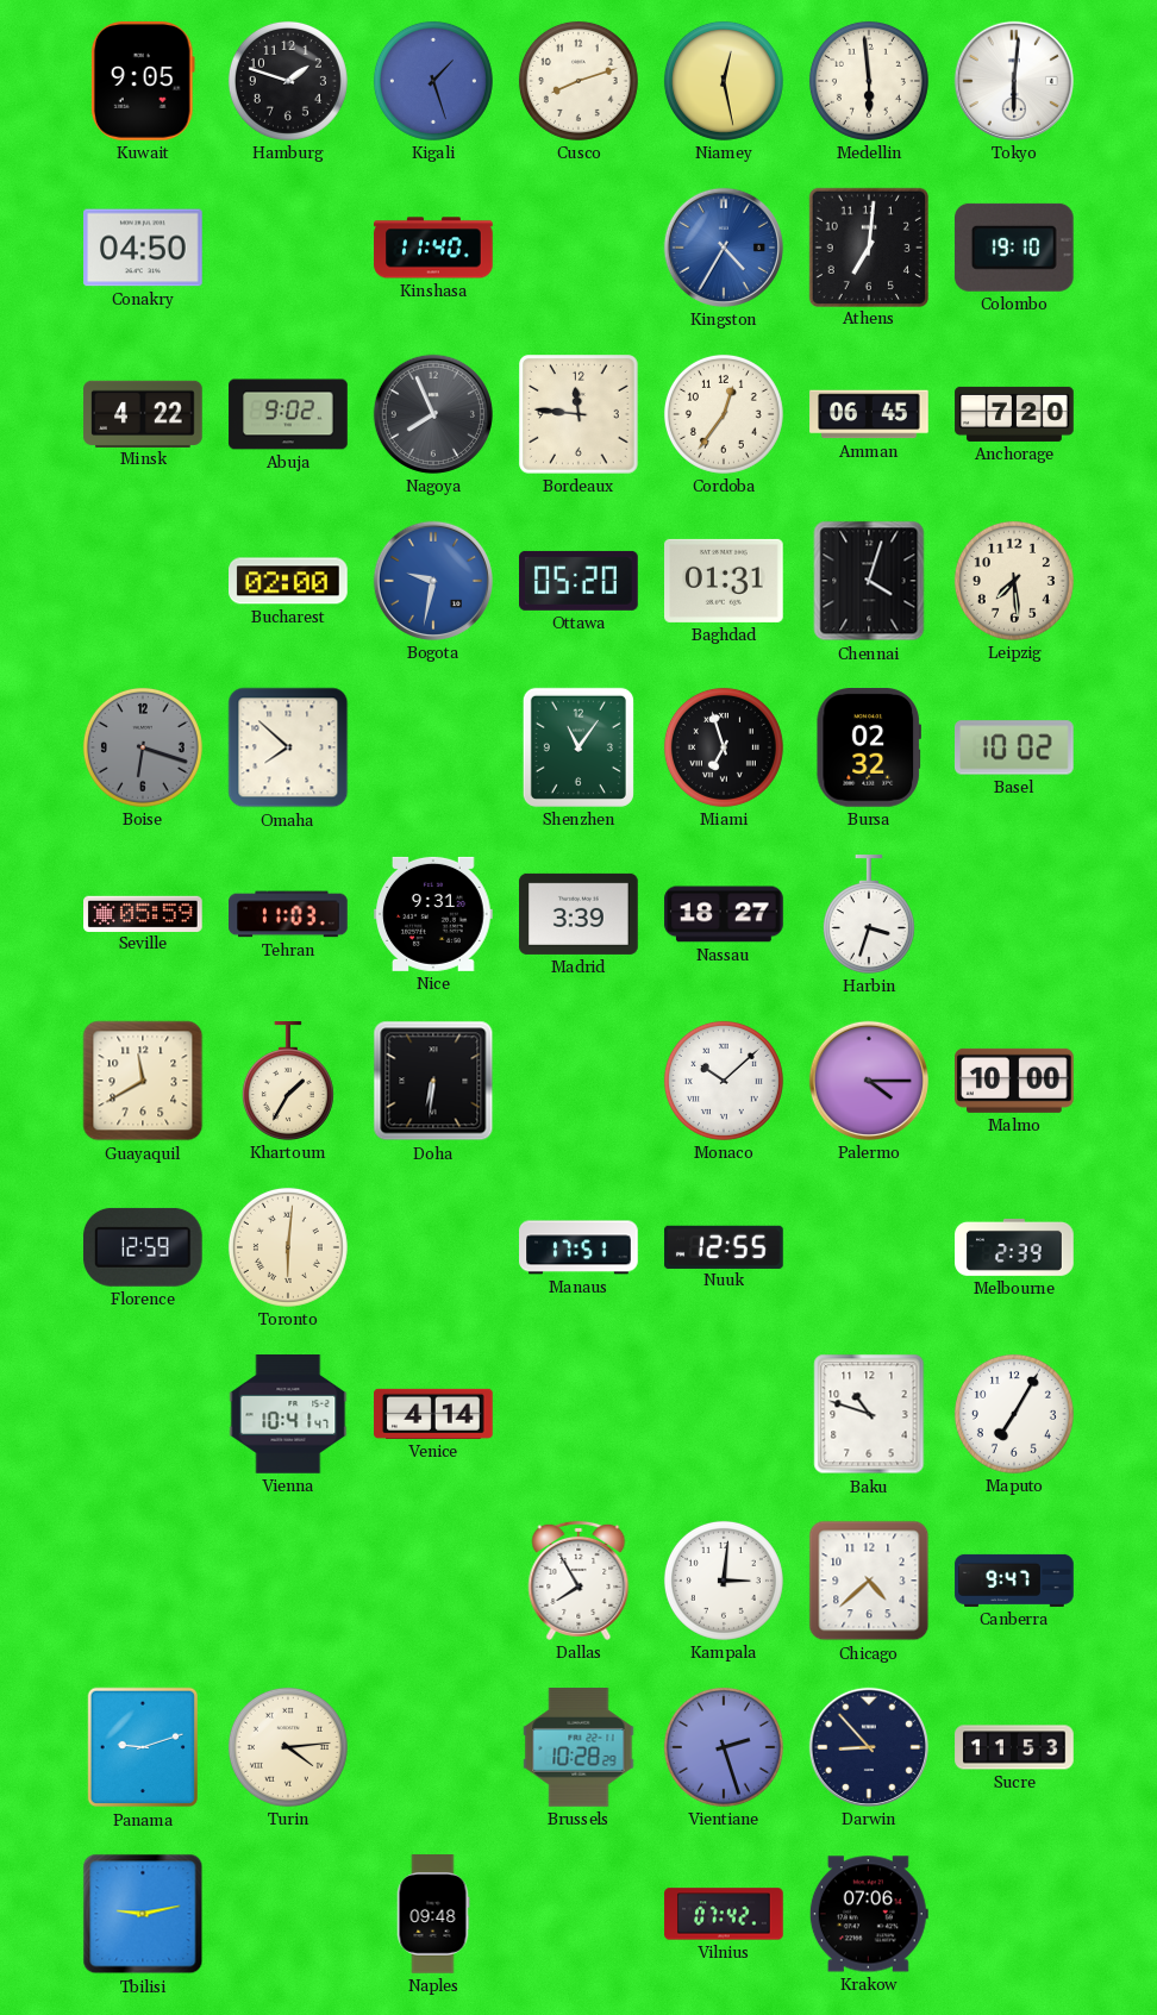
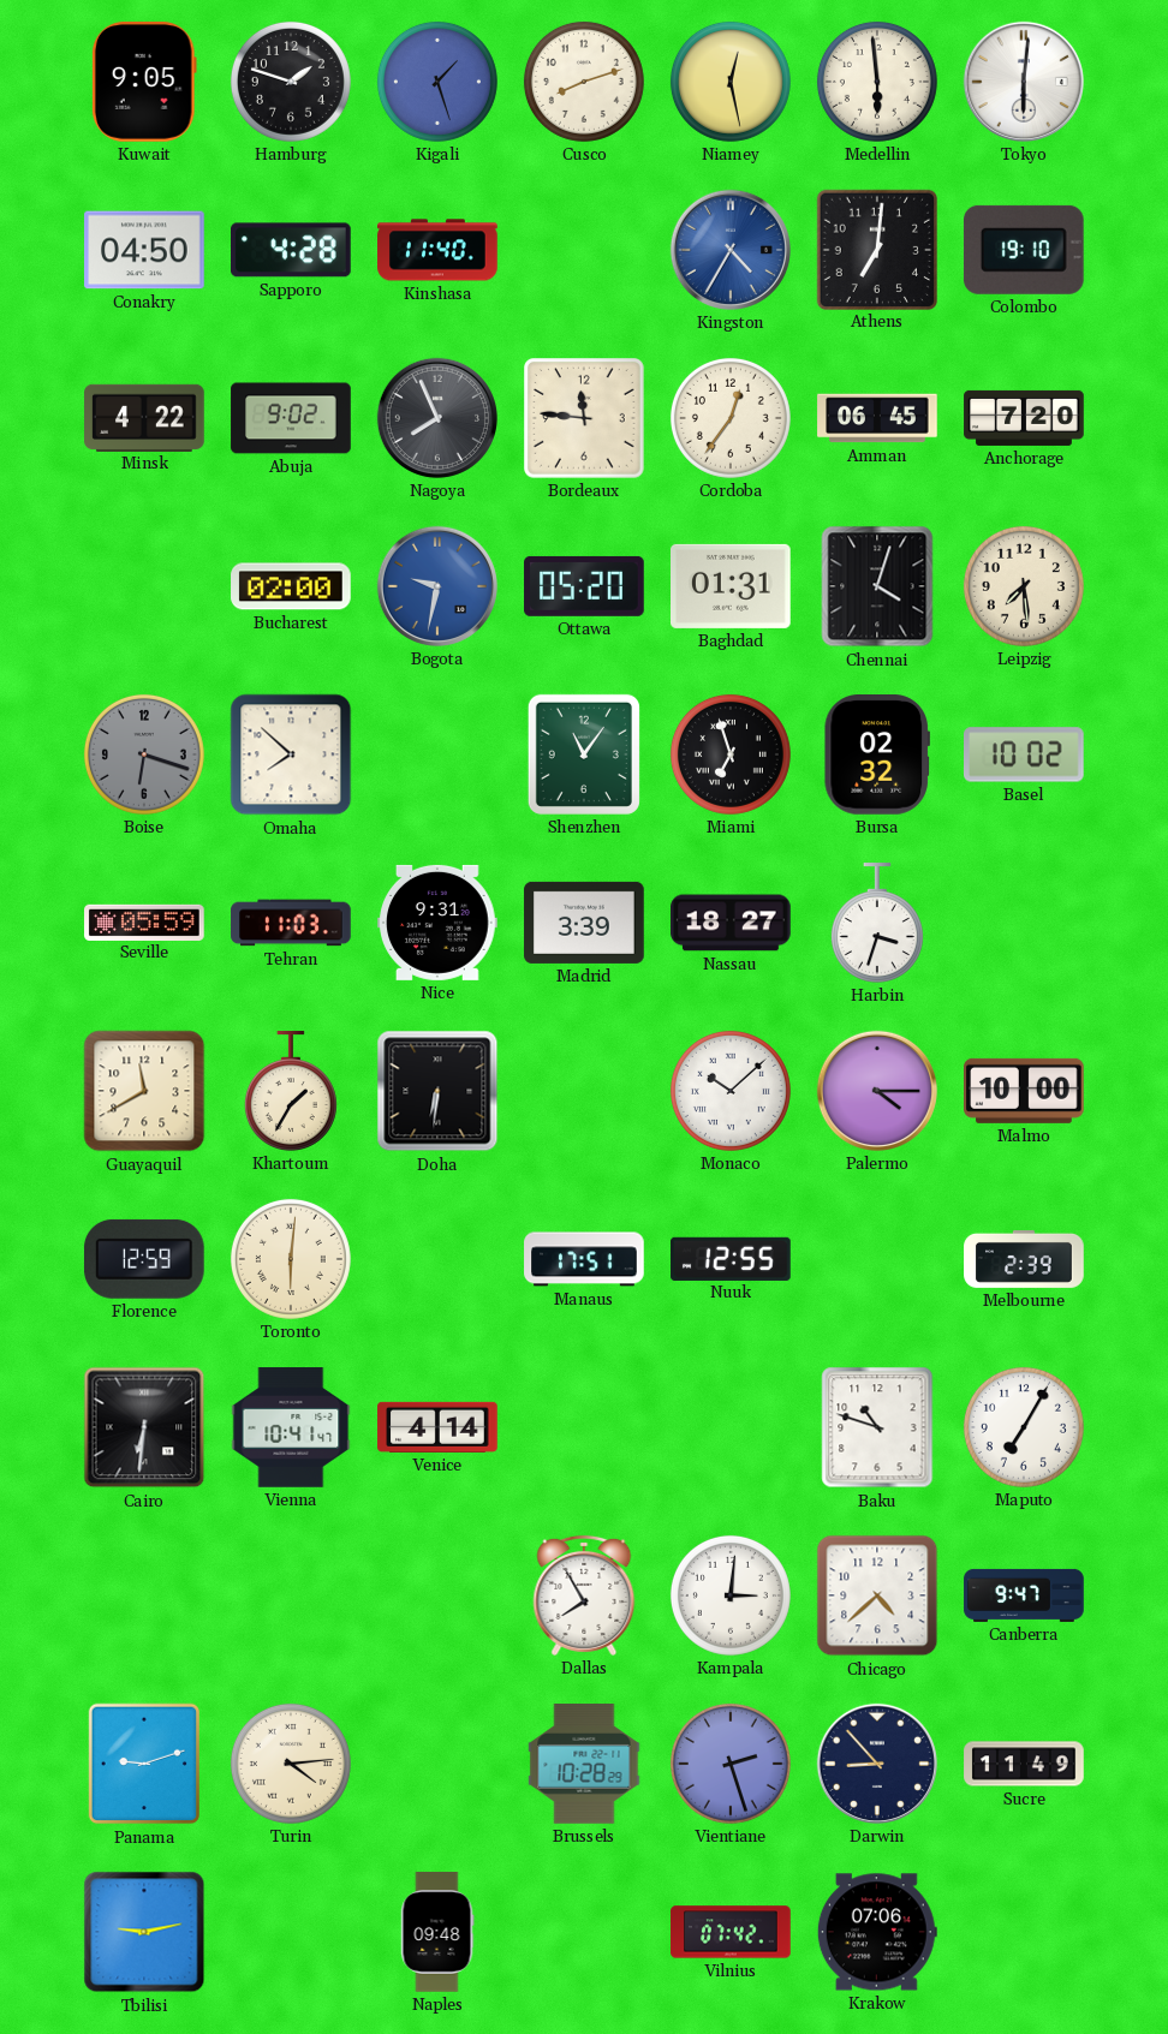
Sapporo: none -> 4:28
Cairo: none -> 6:31
Sucre: 11:53 -> 11:49
